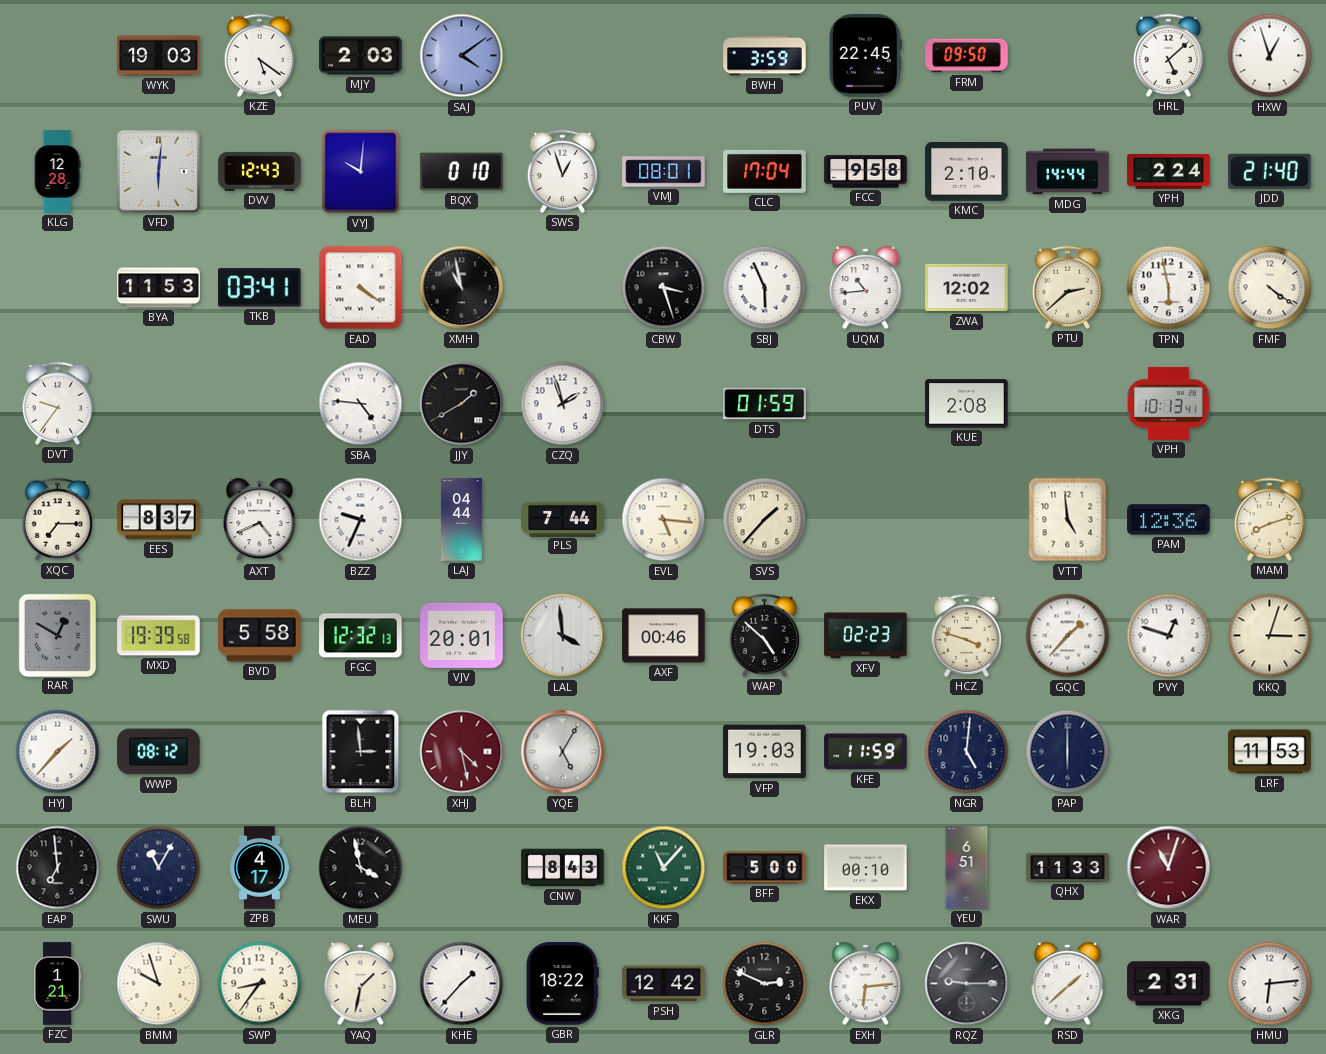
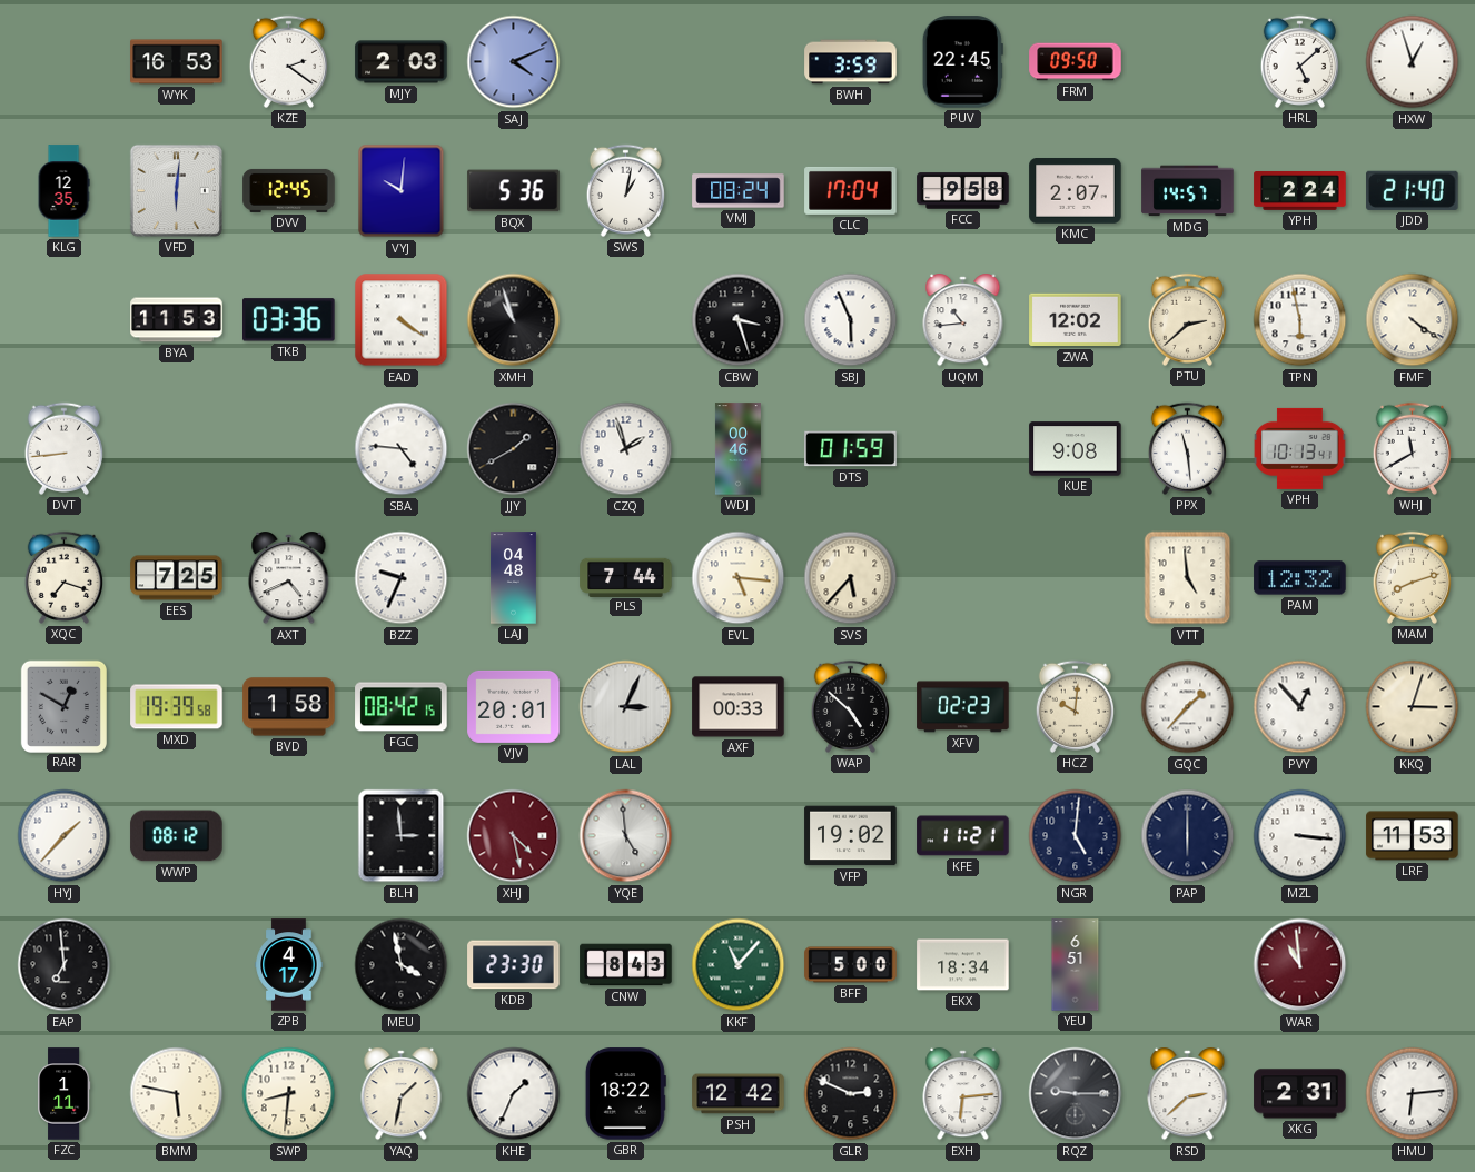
WYK: 19:03 -> 16:53
KZE: 5:21 -> 2:21
SAJ: 4:09 -> 4:11
KLG: 12:28 -> 12:35
DVV: 12:43 -> 12:45
BQX: 0:10 -> 5:36
SWS: 12:57 -> 1:02
VMJ: 08:01 -> 08:24
KMC: 2:10 -> 2:07
MDG: 14:44 -> 14:57
TKB: 03:41 -> 03:36
XMH: 10:58 -> 10:57
DVT: 9:36 -> 8:44
WDJ: none -> 00:46
KUE: 2:08 -> 9:08
PPX: none -> 11:29
WHJ: none -> 11:40
XQC: 7:15 -> 7:18
EES: 8:37 -> 7:25
LAJ: 04:44 -> 04:48
SVS: 1:37 -> 5:37
PAM: 12:36 -> 12:32
BVD: 5:58 -> 1:58
FGC: 12:32 -> 08:42
LAL: 3:59 -> 3:04
AXF: 00:46 -> 00:33
HCZ: 3:48 -> 10:01
PVY: 12:48 -> 12:53
YQE: 5:05 -> 4:59
VFP: 19:03 -> 19:02
KFE: 11:59 -> 11:21
MZL: none -> 3:16
SWU: 11:05 -> none
KDB: none -> 23:30
EKX: 00:10 -> 18:34
QHX: 11:33 -> none
WAR: 11:03 -> 10:59
FZC: 1:21 -> 1:11
BMM: 9:57 -> 5:47
SWP: 8:36 -> 8:31
KHE: 1:37 -> 1:34
RSD: 1:38 -> 2:38
